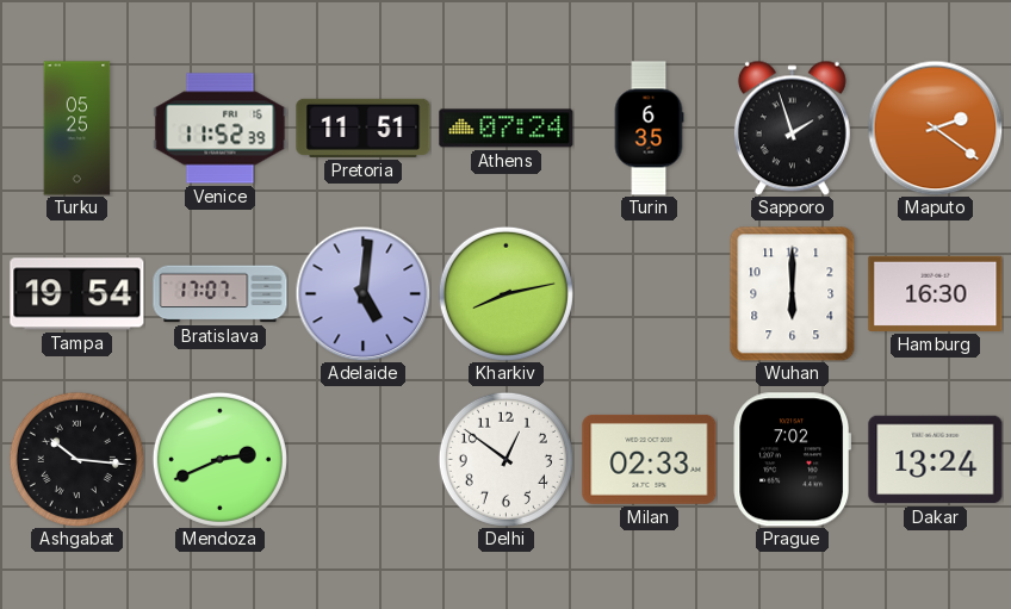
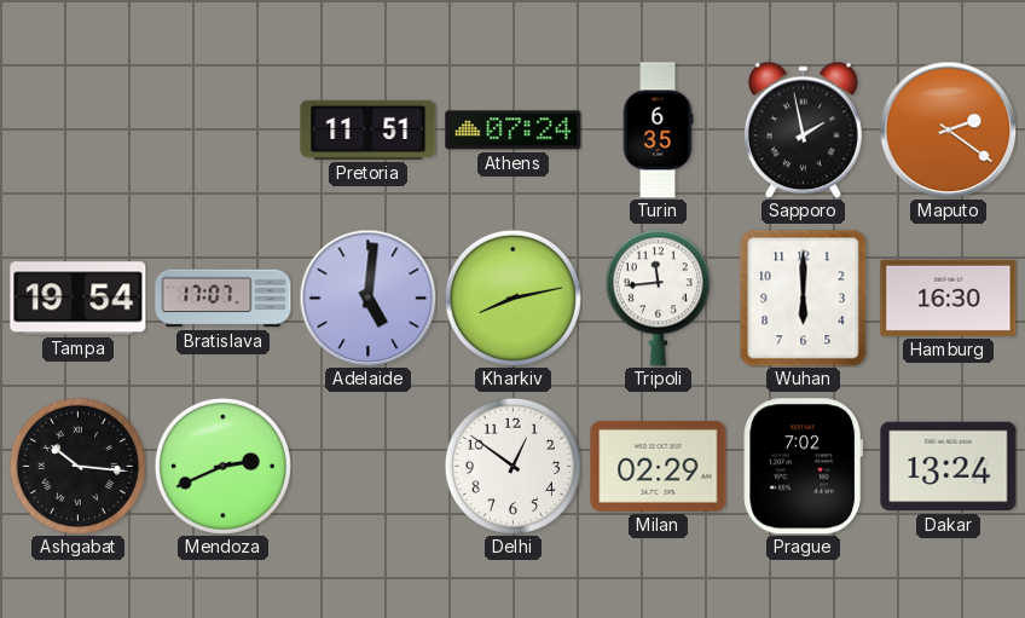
Turku: 05:25 -> none
Venice: 11:52 -> none
Sapporo: 1:57 -> 1:58
Tripoli: none -> 11:44
Milan: 02:33 -> 02:29
